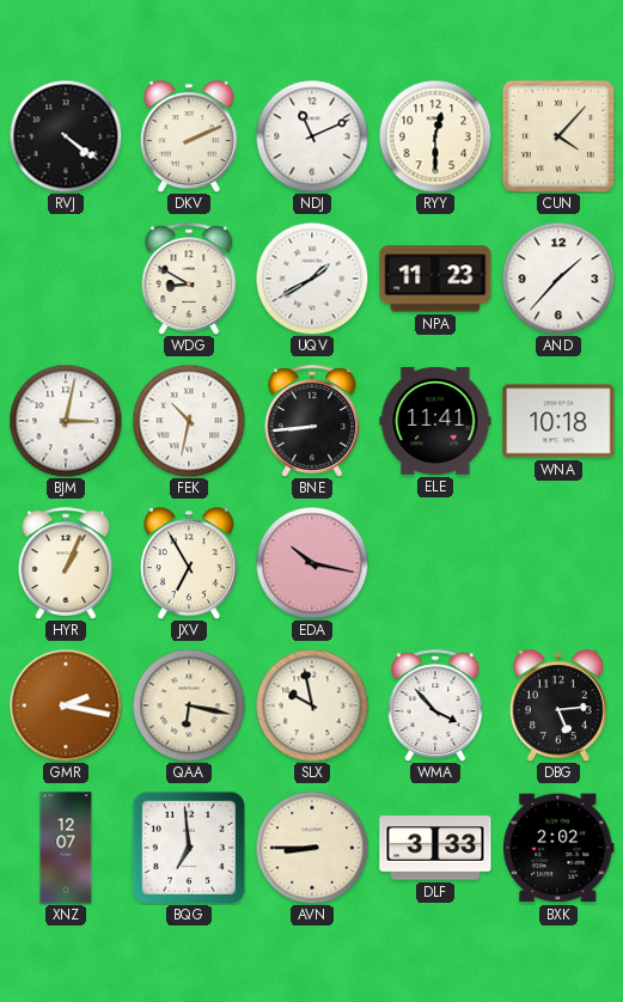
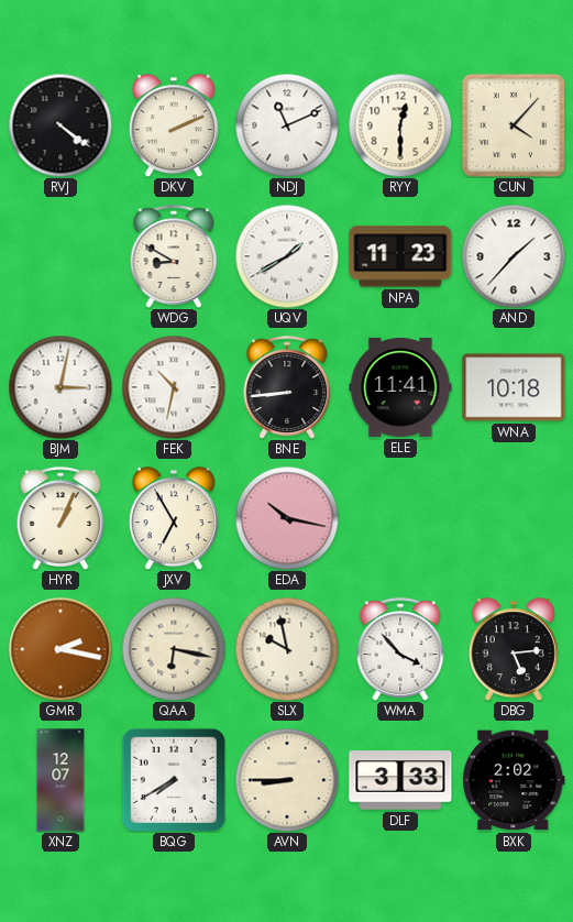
BQG: 6:59 -> 7:40
